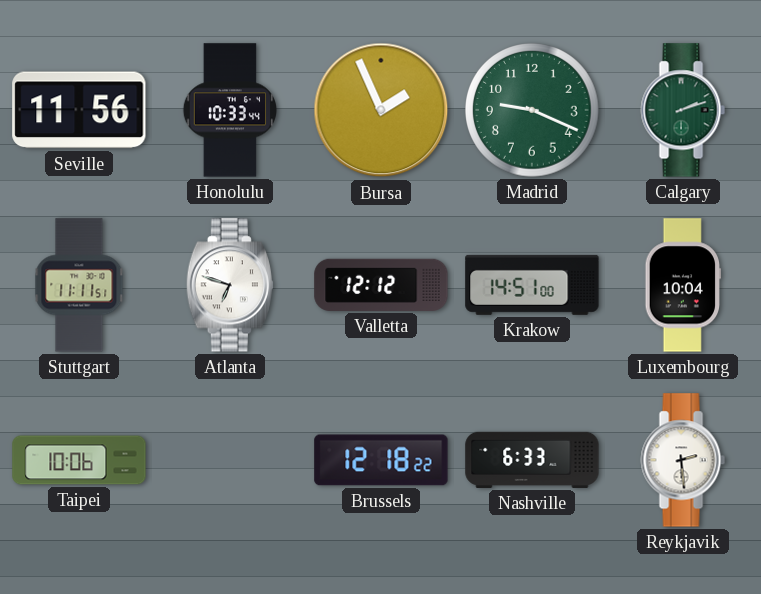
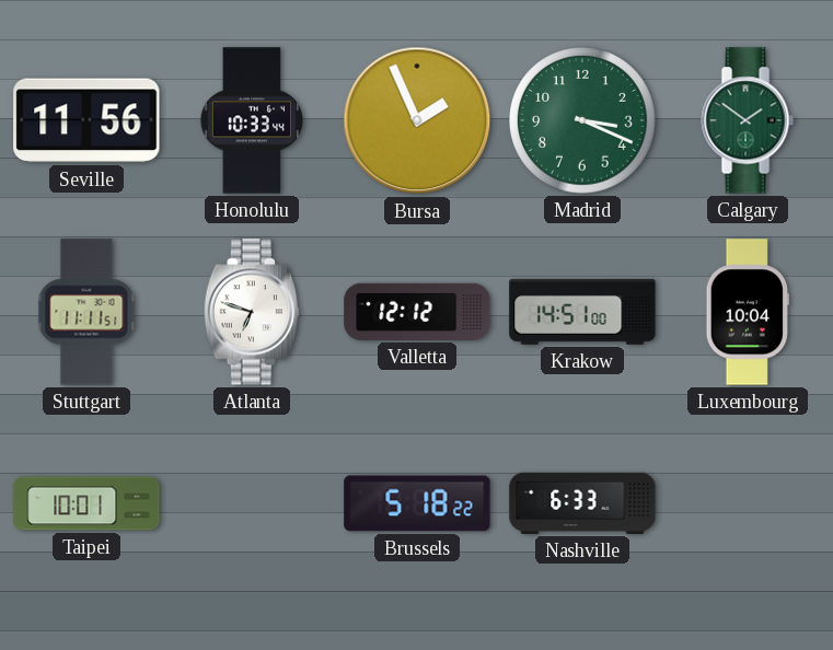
Madrid: 9:19 -> 3:19
Calgary: 2:12 -> 1:51
Taipei: 10:06 -> 10:01
Brussels: 12:18 -> 5:18
Reykjavik: 2:29 -> none
